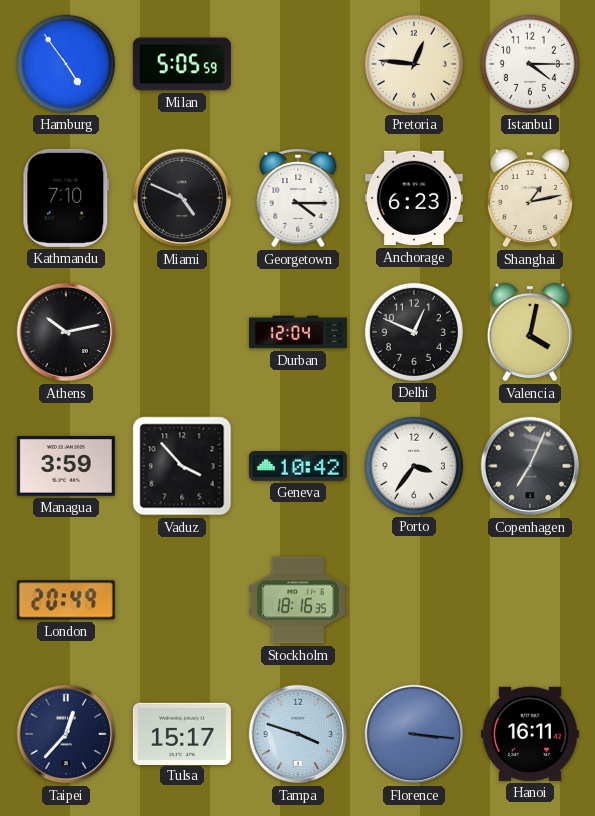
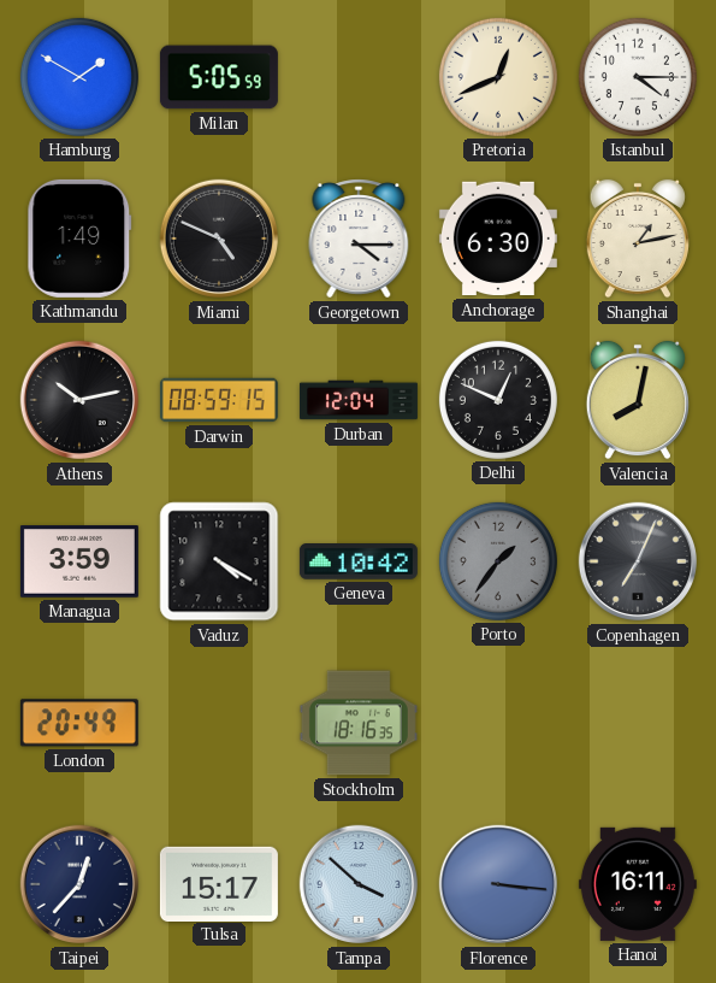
Hamburg: 4:54 -> 1:50
Pretoria: 12:46 -> 12:41
Kathmandu: 7:10 -> 1:49
Anchorage: 6:23 -> 6:30
Darwin: none -> 08:59
Valencia: 4:02 -> 8:02
Vaduz: 3:53 -> 4:20
Porto: 3:36 -> 1:36
Porto dial: white -> grey
Tampa: 3:48 -> 3:52
